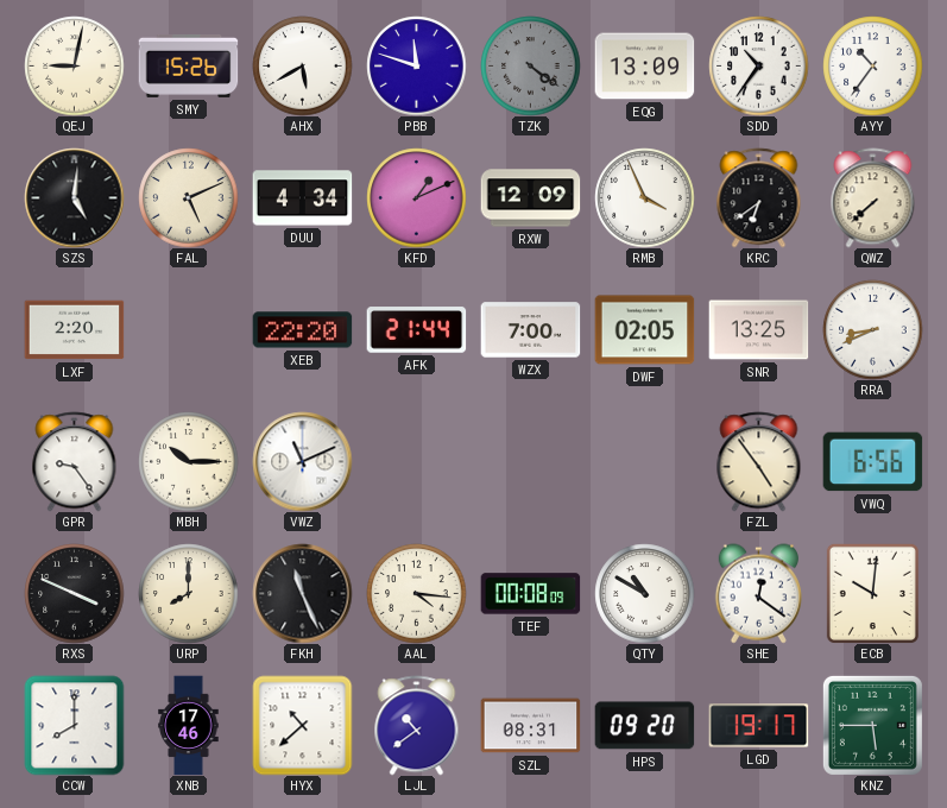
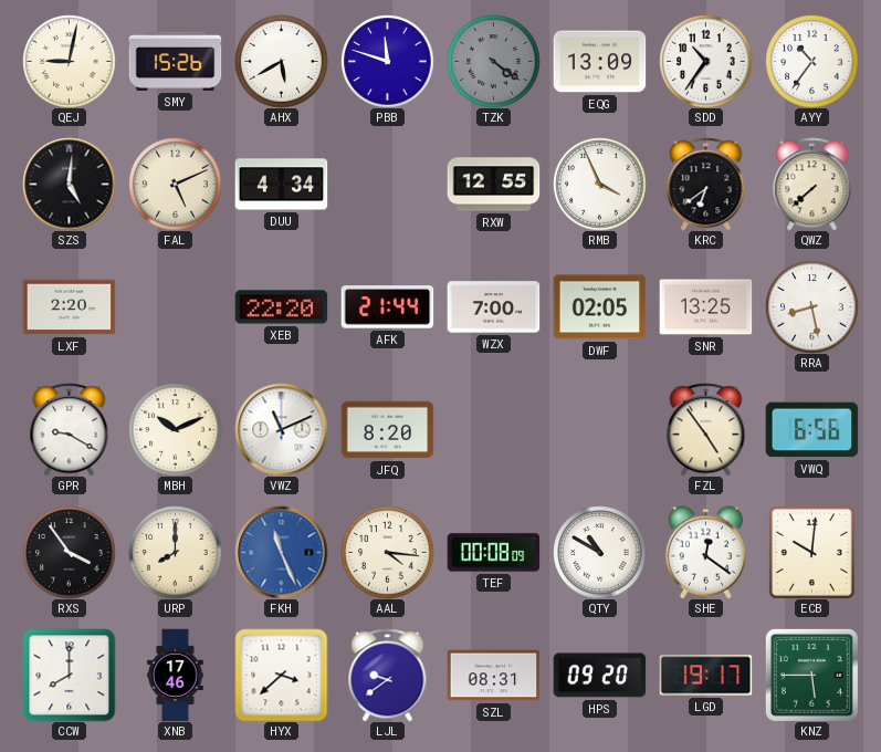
KFD: 1:11 -> none
RXW: 12:09 -> 12:55
RRA: 8:41 -> 8:28
GPR: 9:24 -> 9:20
MBH: 10:15 -> 10:11
JFQ: none -> 8:20
RXS: 3:49 -> 3:54
FKH dial: black -> blue
HYX: 10:38 -> 3:38
LJL: 10:39 -> 9:39
